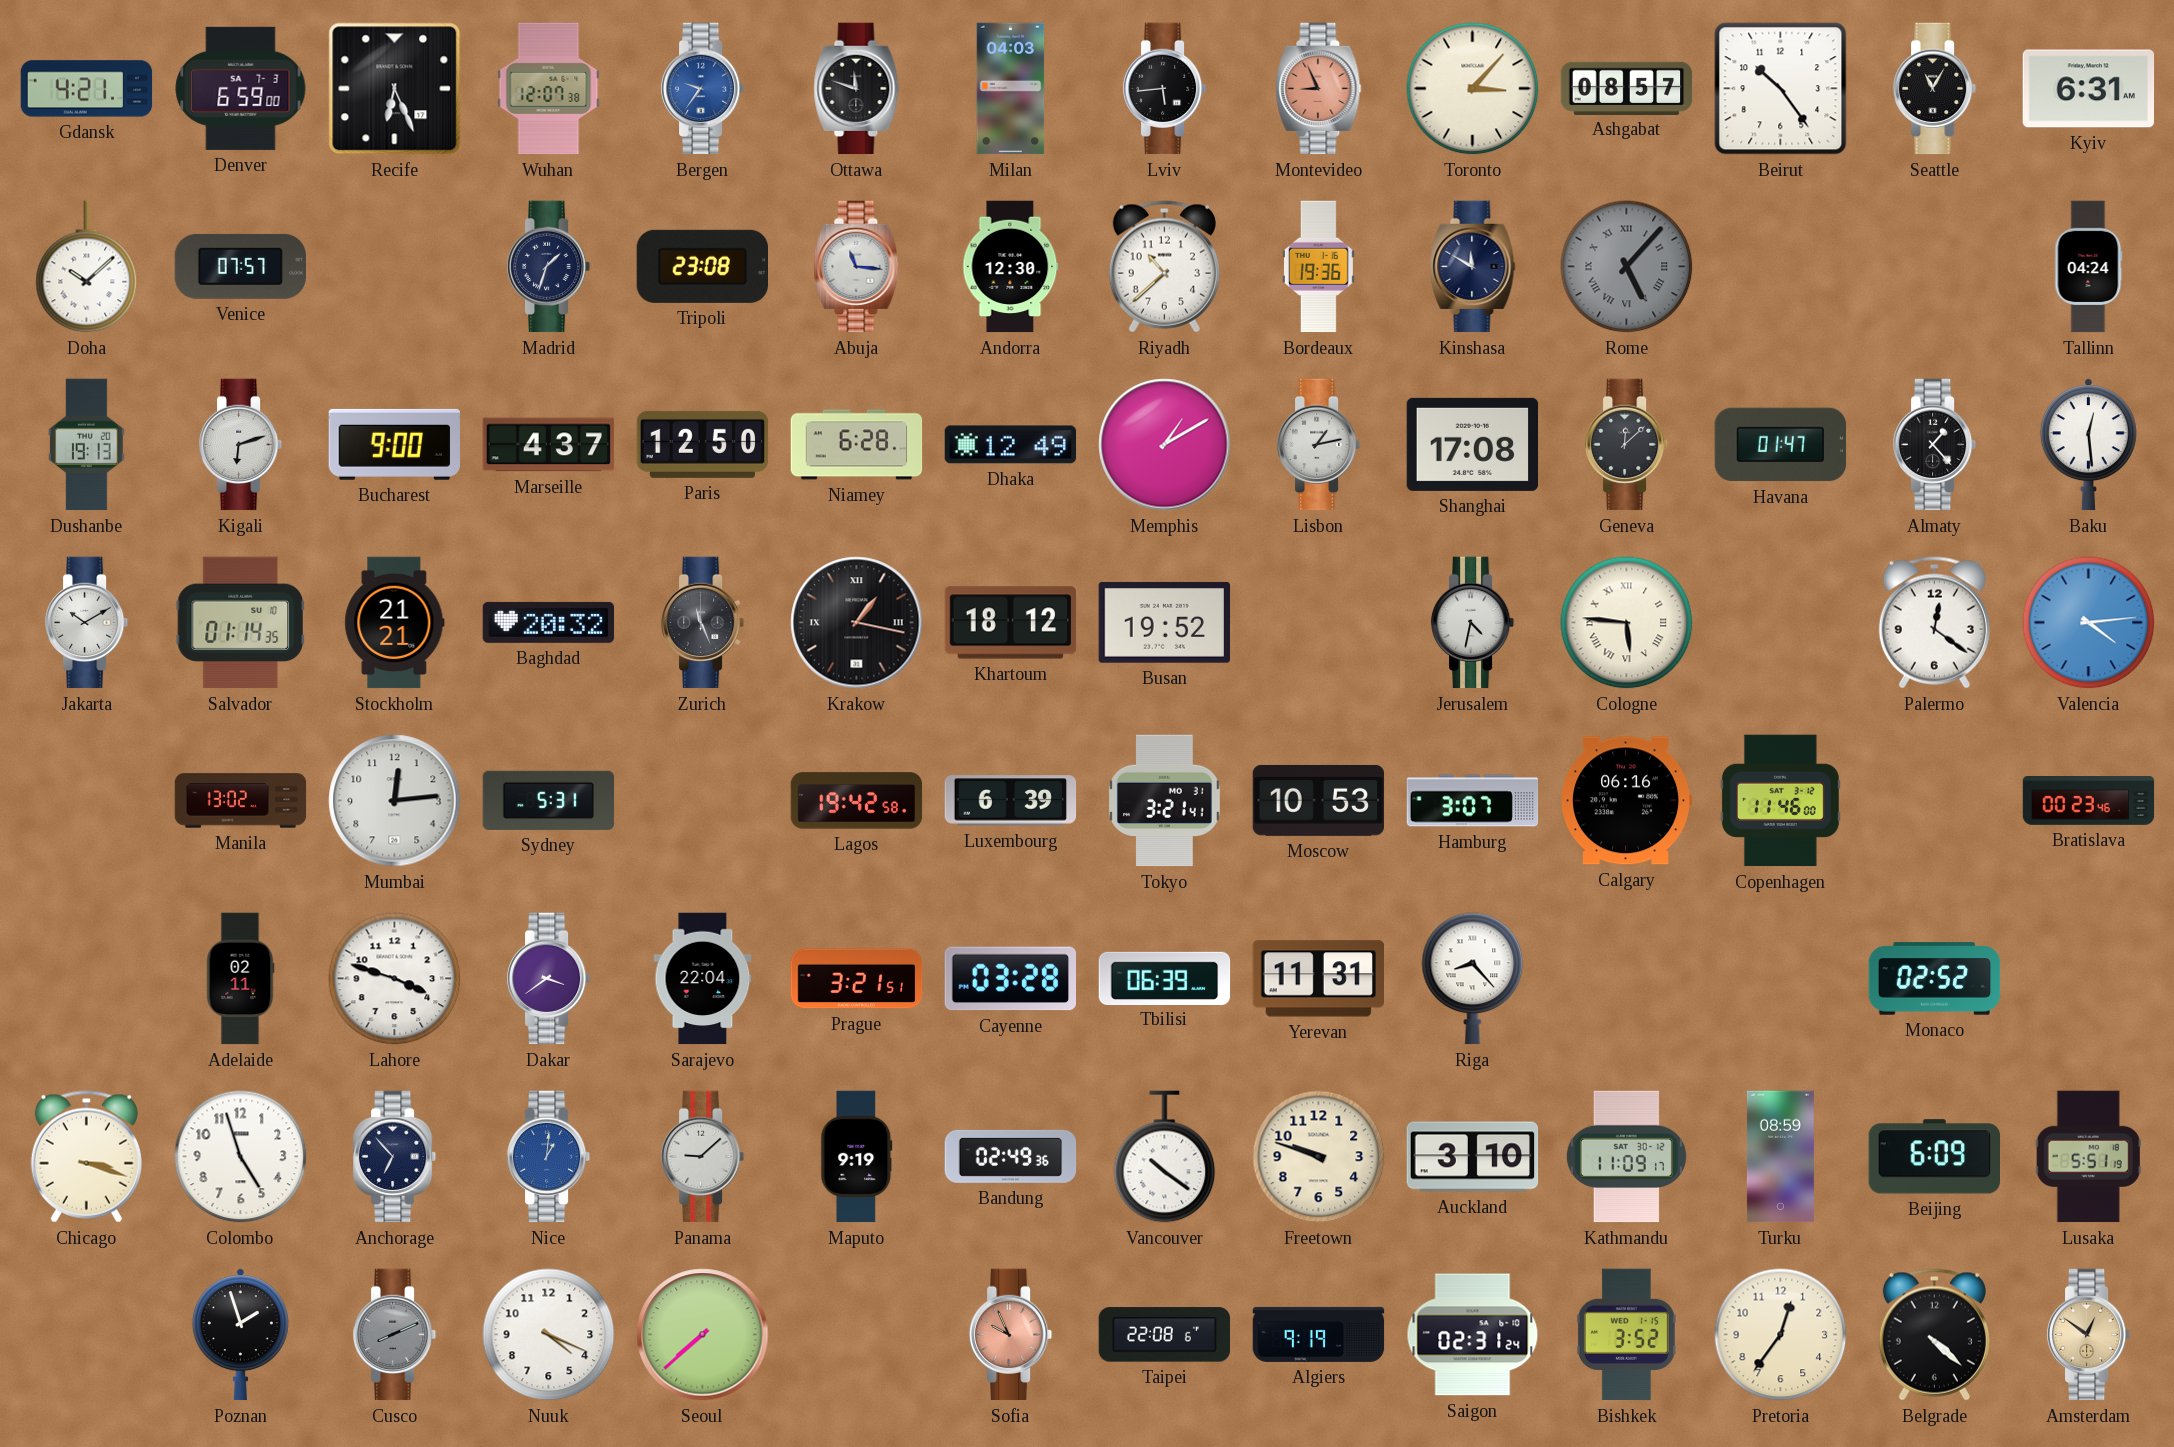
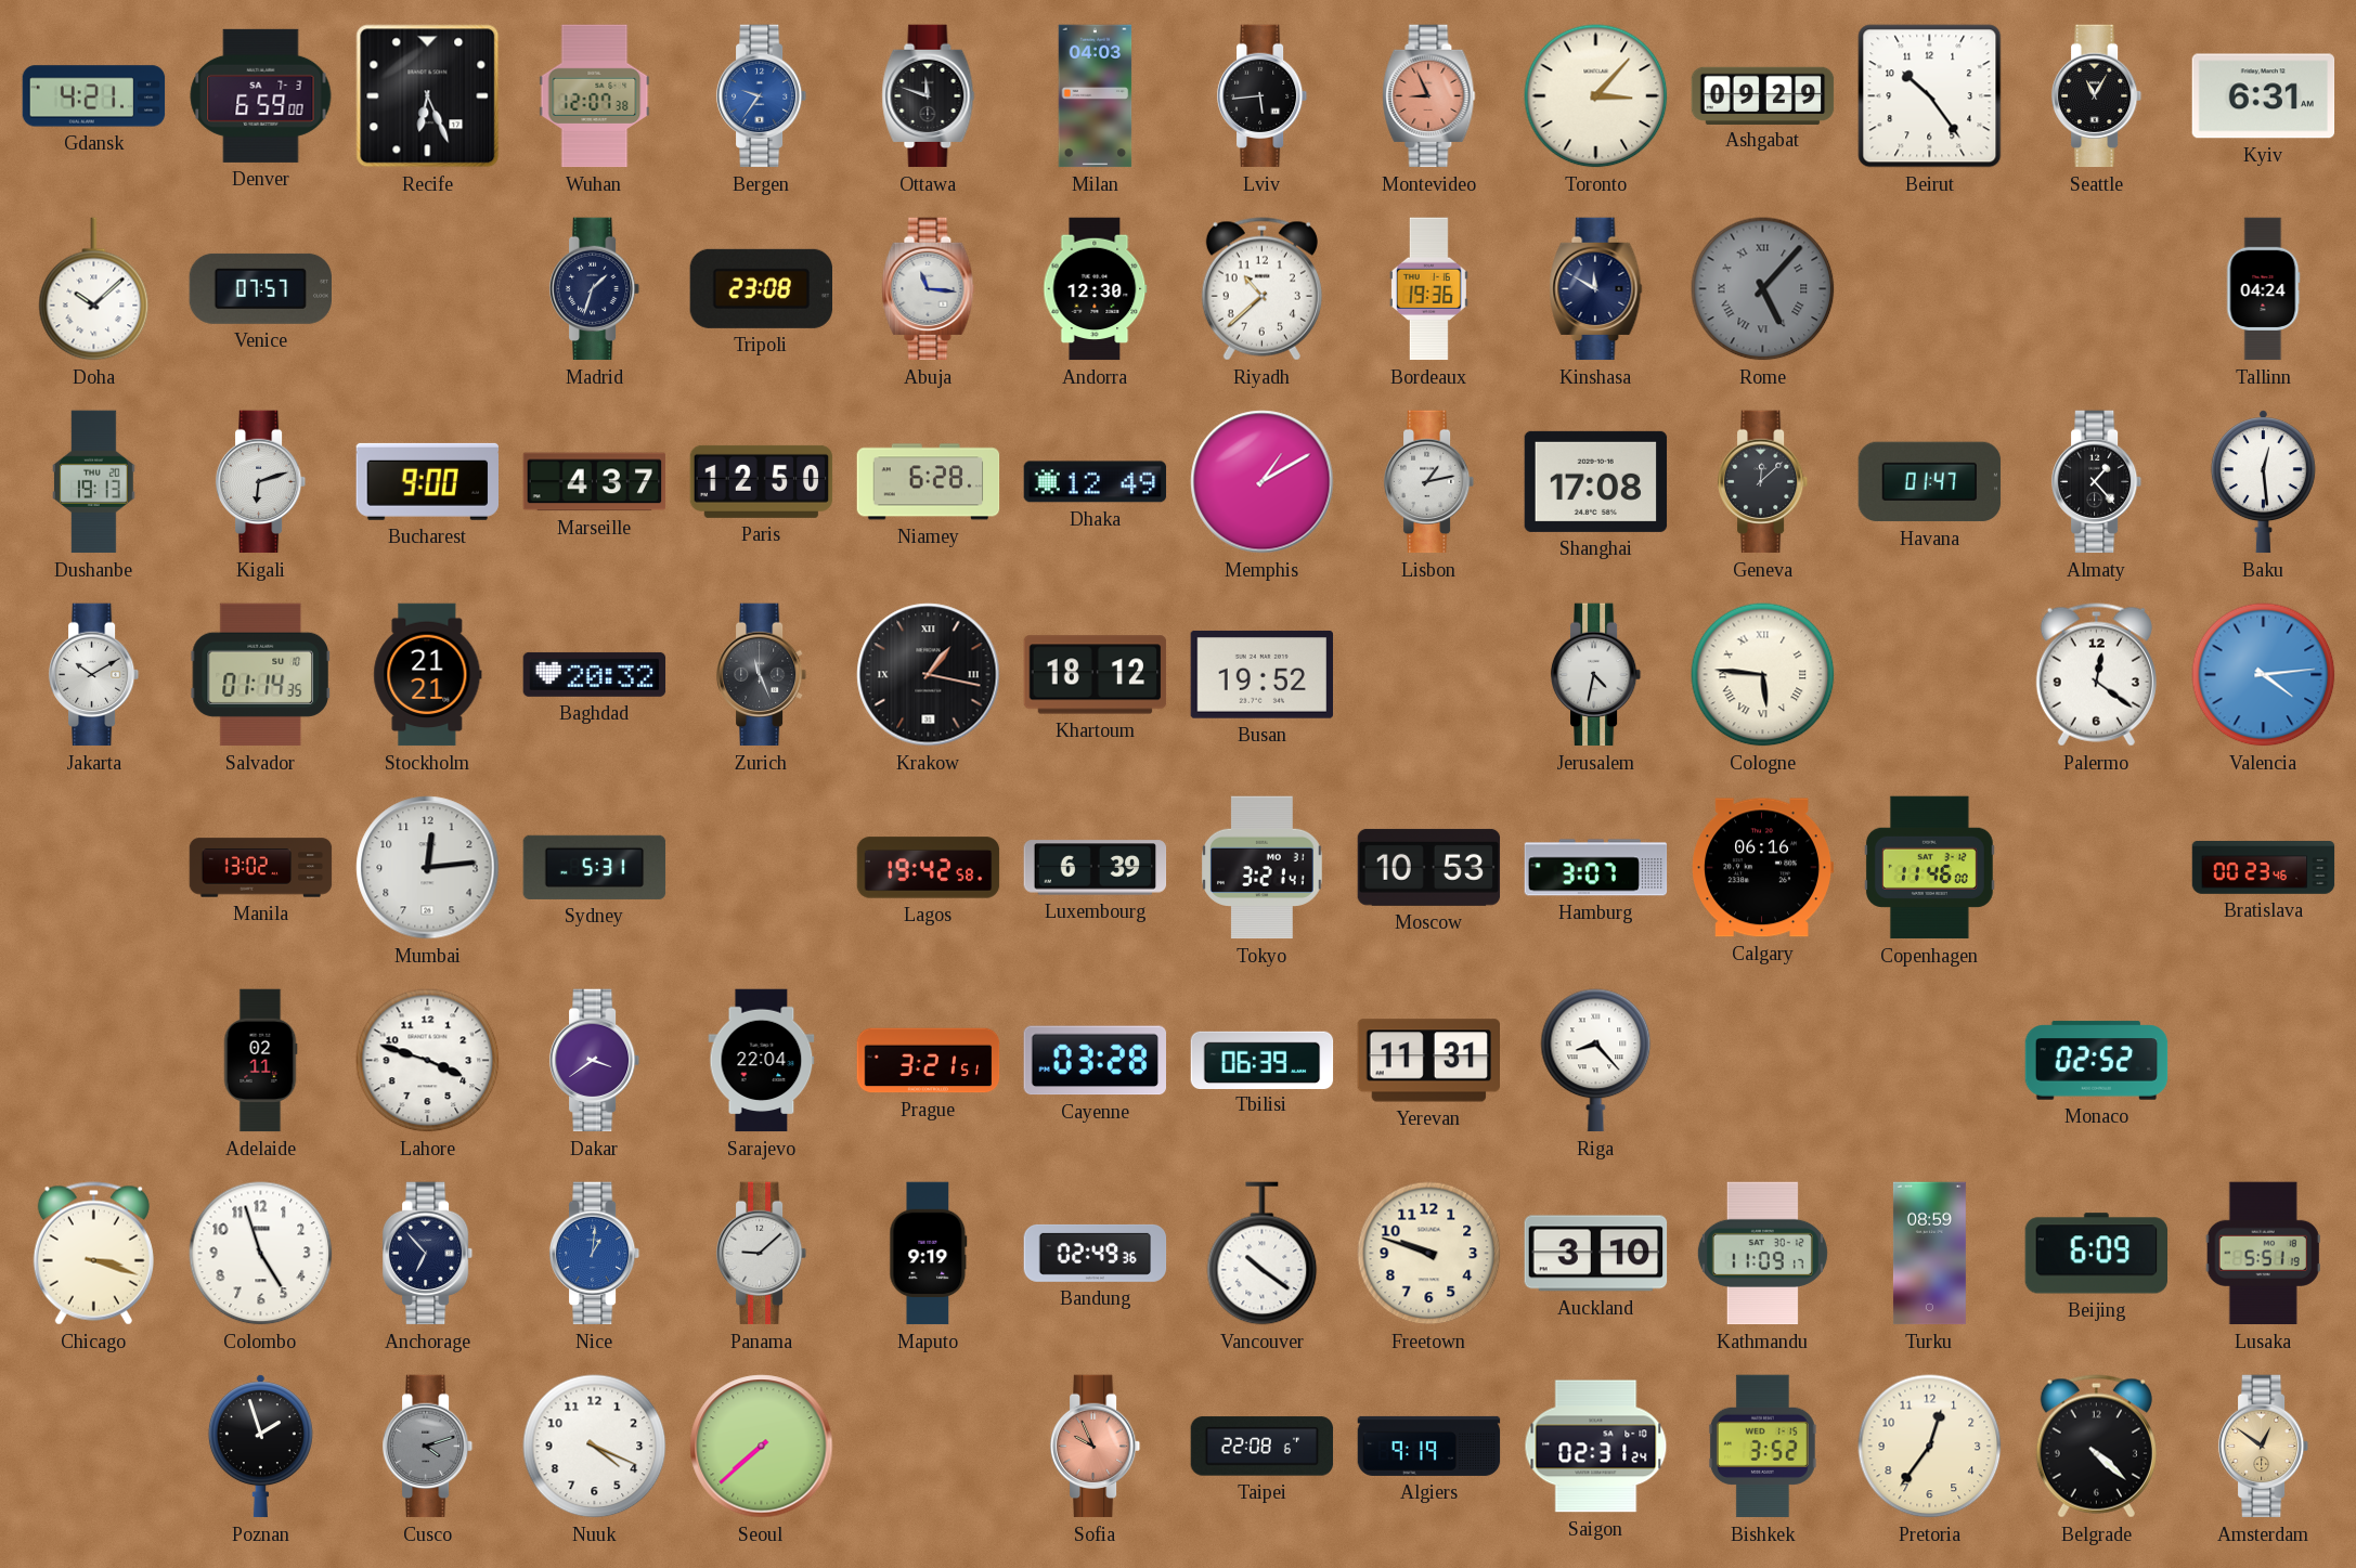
Ashgabat: 08:57 -> 09:29
Cusco: 8:11 -> 4:12
